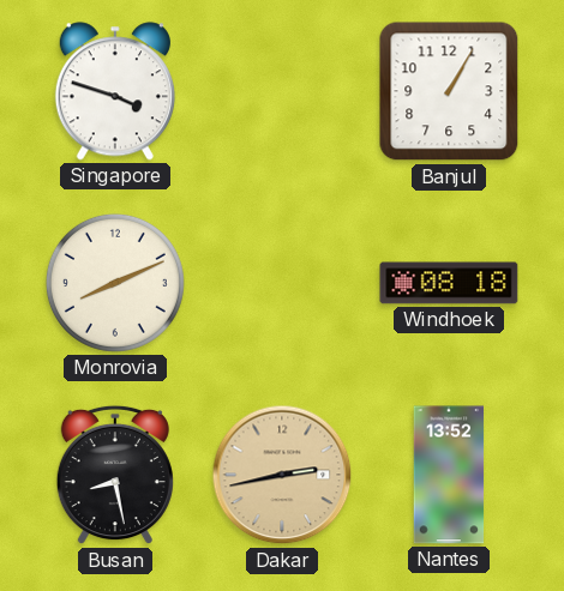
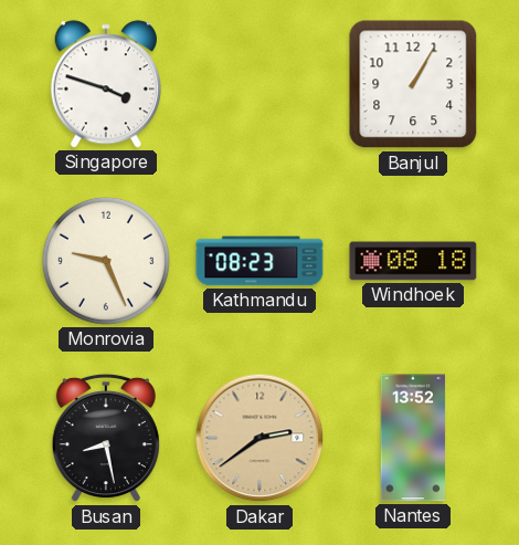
Monrovia: 8:11 -> 9:26
Kathmandu: none -> 08:23
Dakar: 2:43 -> 2:39
